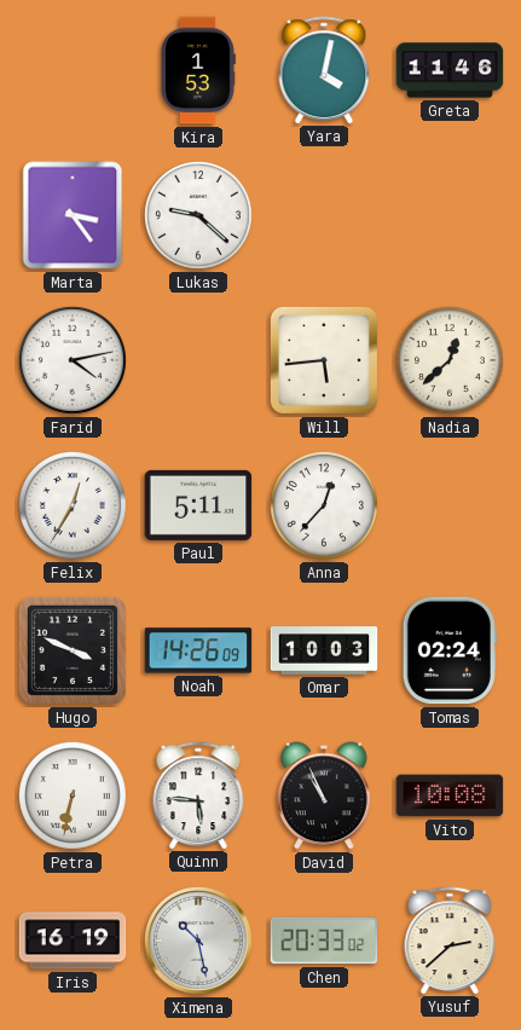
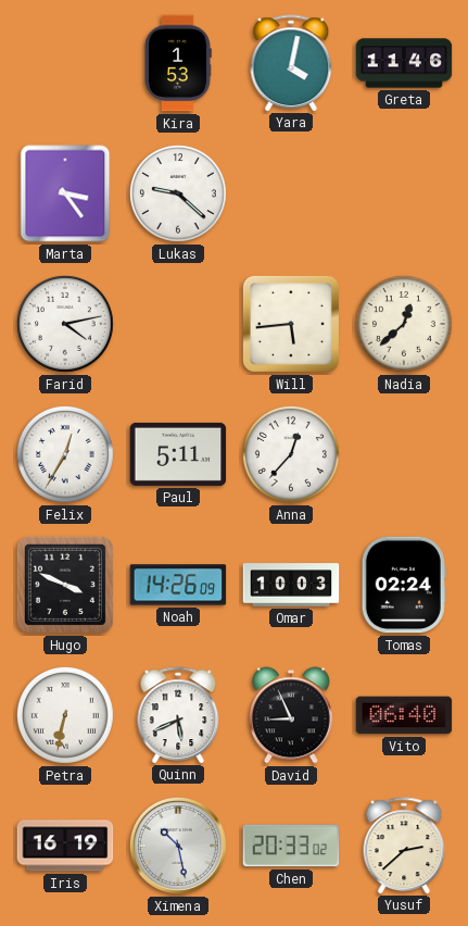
Quinn: 5:46 -> 5:41
David: 10:56 -> 8:56
Vito: 10:08 -> 06:40
